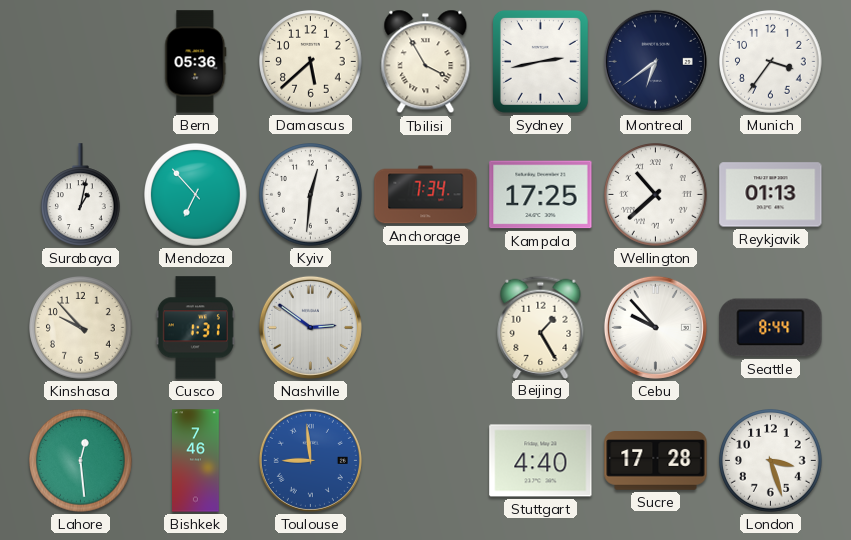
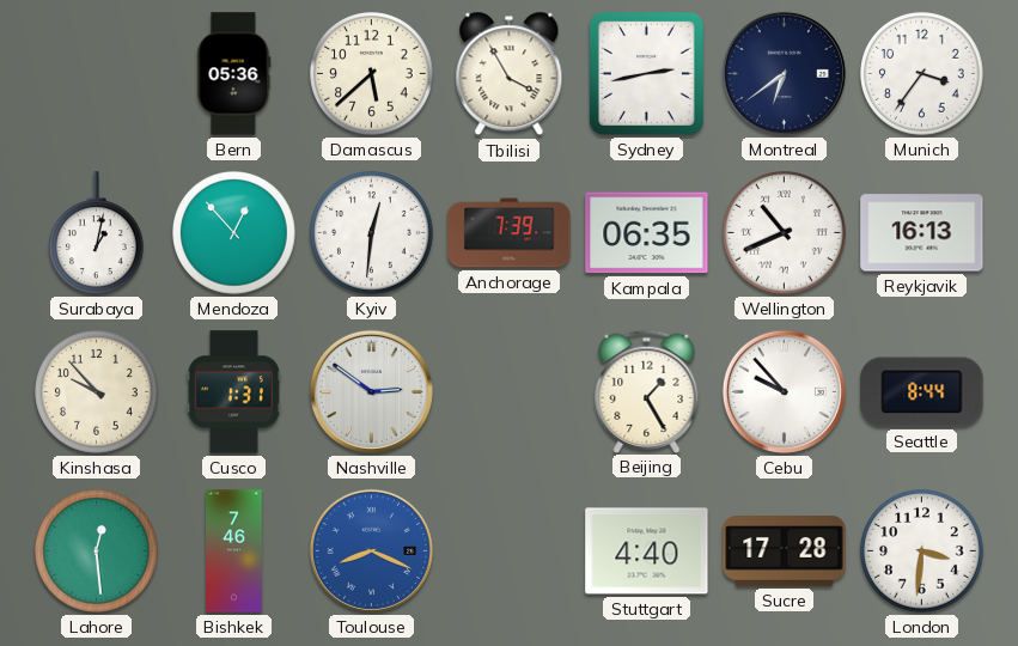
Mendoza: 6:53 -> 12:53
Anchorage: 7:34 -> 7:39
Kampala: 17:25 -> 06:35
Wellington: 10:38 -> 10:41
Reykjavik: 01:13 -> 16:13
Toulouse: 8:59 -> 8:19
London: 3:27 -> 3:31
